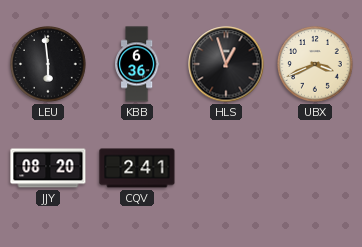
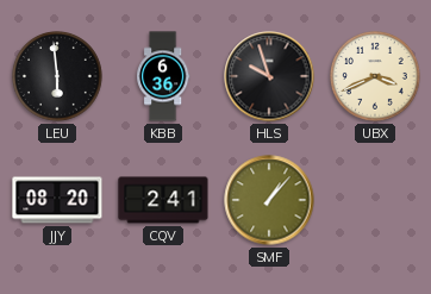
HLS: 12:57 -> 9:57
SMF: none -> 1:07
